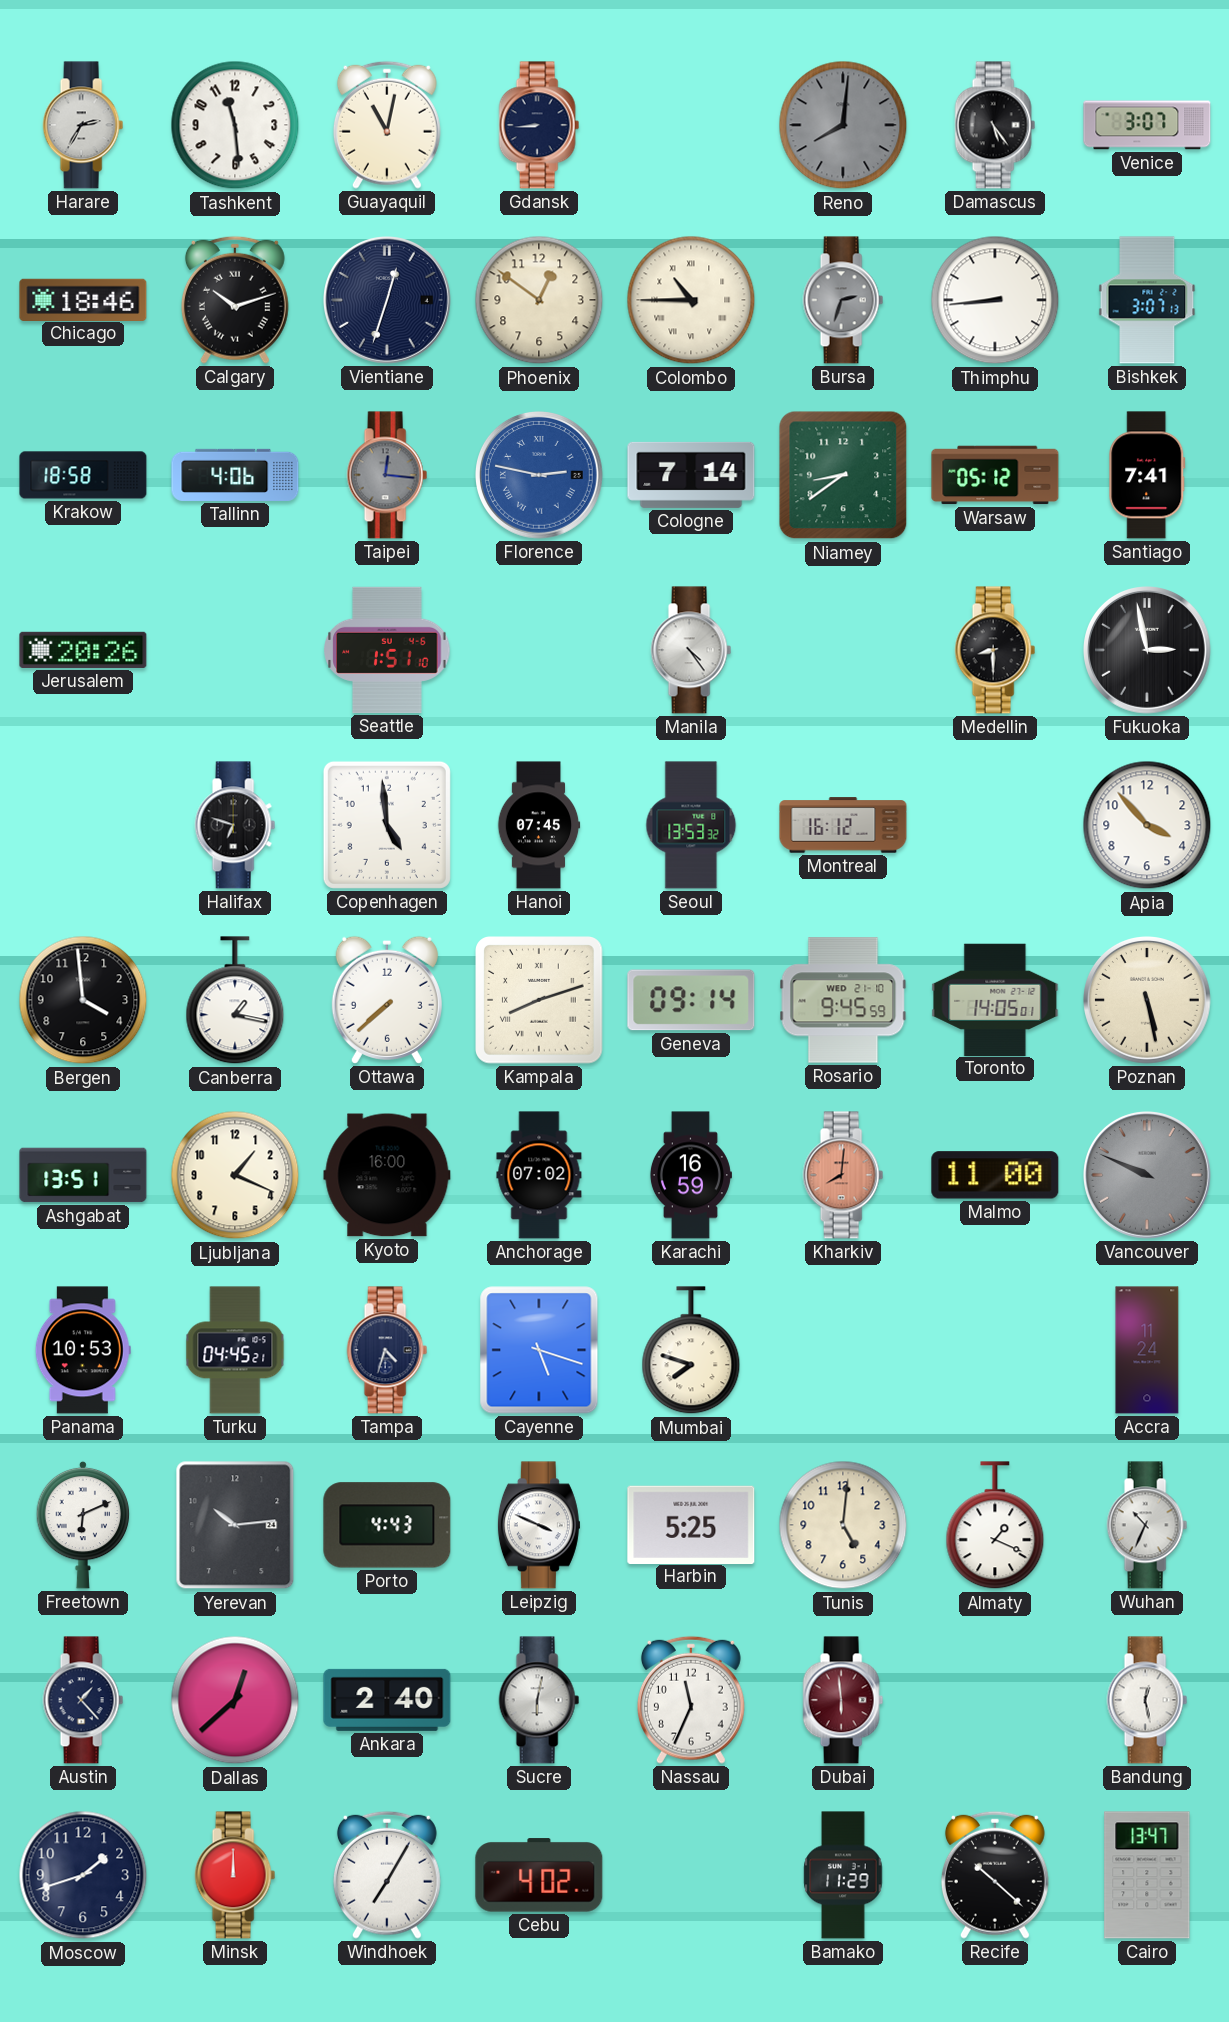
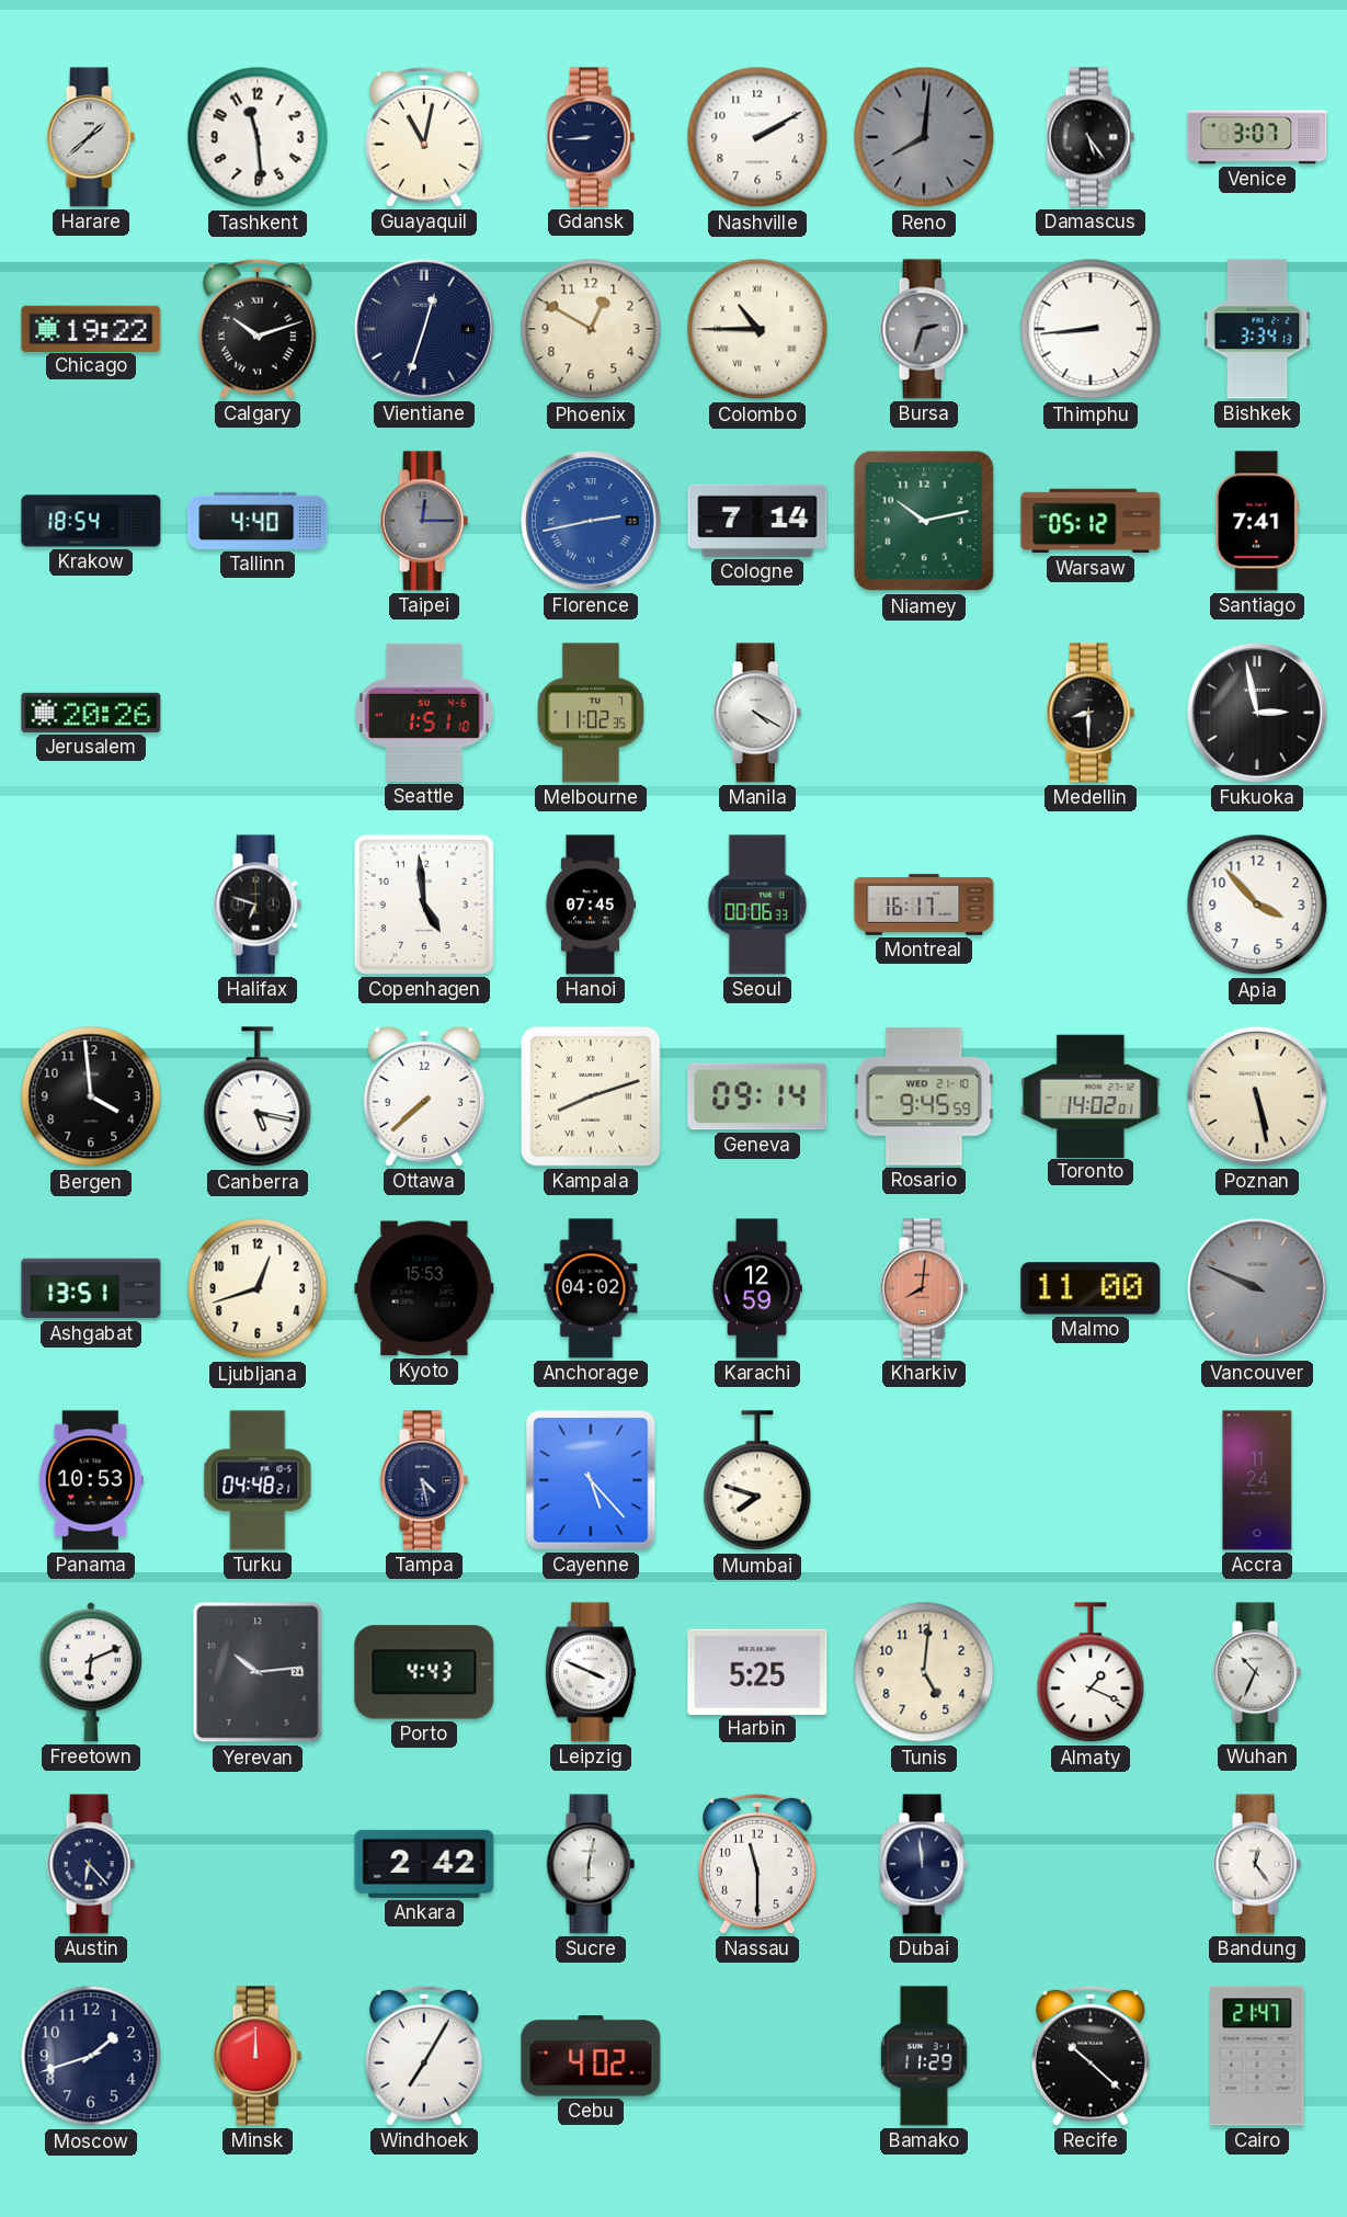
Harare: 2:35 -> 1:38
Nashville: none -> 2:10
Chicago: 18:46 -> 19:22
Phoenix: 12:51 -> 12:50
Bishkek: 3:07 -> 3:34
Krakow: 18:58 -> 18:54
Tallinn: 4:06 -> 4:40
Taipei: 12:16 -> 12:15
Florence: 2:47 -> 2:43
Niamey: 8:39 -> 10:13
Melbourne: none -> 11:02
Manila: 4:24 -> 4:20
Seoul: 13:53 -> 00:06
Montreal: 16:12 -> 16:17
Canberra: 1:17 -> 5:17
Toronto: 14:05 -> 14:02
Ljubljana: 1:19 -> 12:42
Kyoto: 16:00 -> 15:53
Anchorage: 07:02 -> 04:02
Karachi: 16:59 -> 12:59
Turku: 04:45 -> 04:48
Tampa: 4:33 -> 4:28
Cayenne: 5:18 -> 5:23
Austin: 1:23 -> 6:23
Dallas: 12:38 -> none
Ankara: 2:40 -> 2:42
Nassau: 11:34 -> 11:30
Dubai: 5:59 -> 11:59
Dubai dial: burgundy -> navy
Bandung: 12:28 -> 12:24
Cairo: 13:47 -> 21:47
